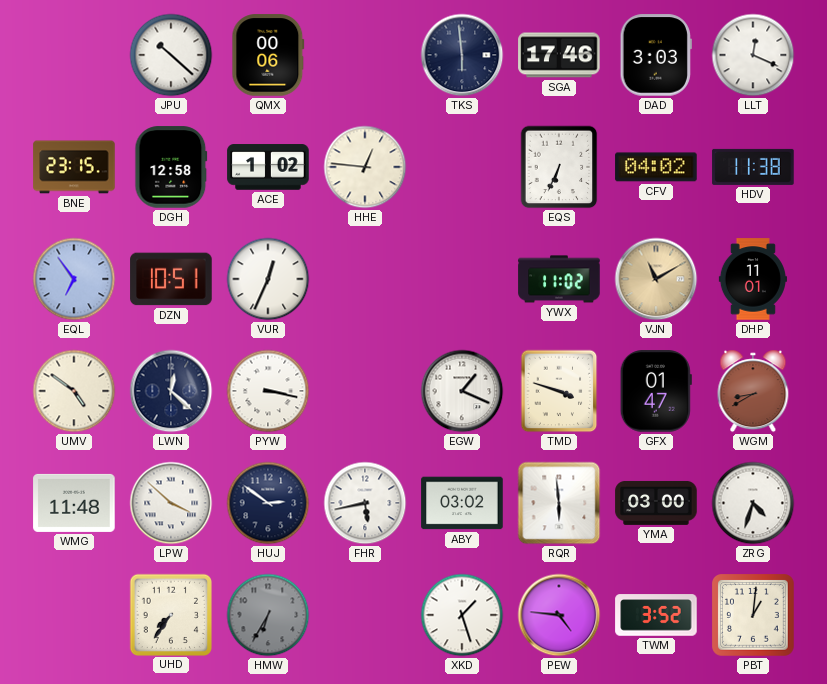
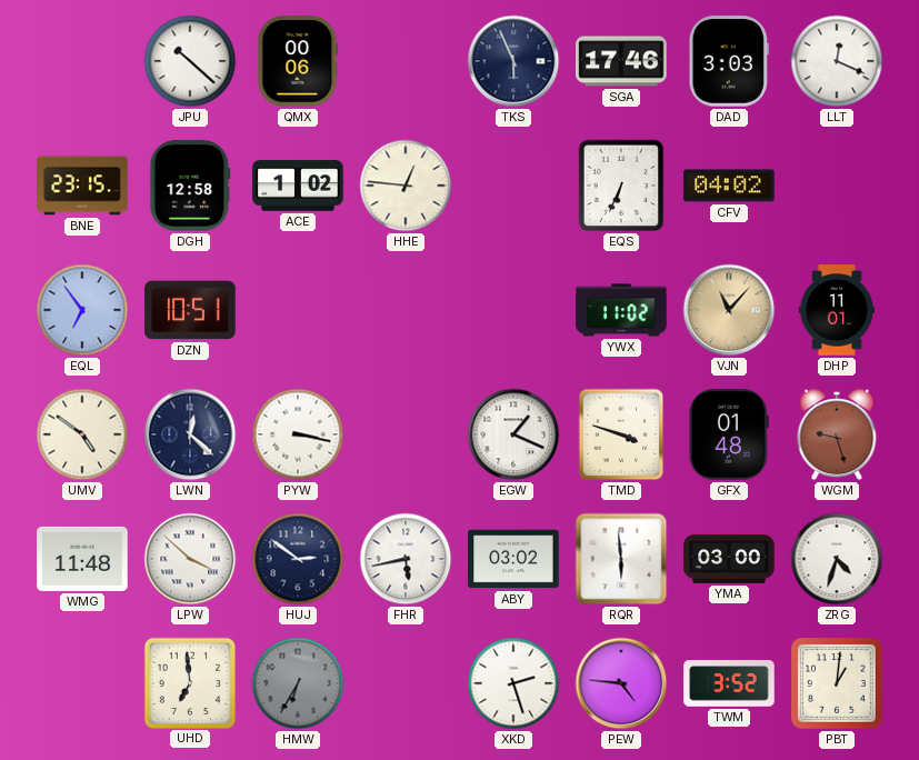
TKS: 5:59 -> 5:56
HDV: 11:38 -> none
VUR: 12:34 -> none
VJN: 11:10 -> 11:07
GFX: 01:47 -> 01:48
WGM: 8:40 -> 9:27
UHD: 7:36 -> 6:59
XKD: 1:27 -> 2:27
